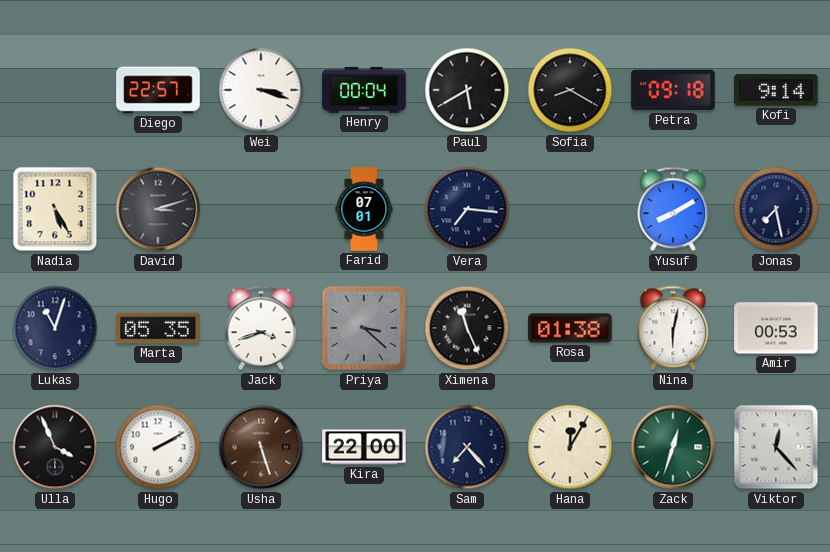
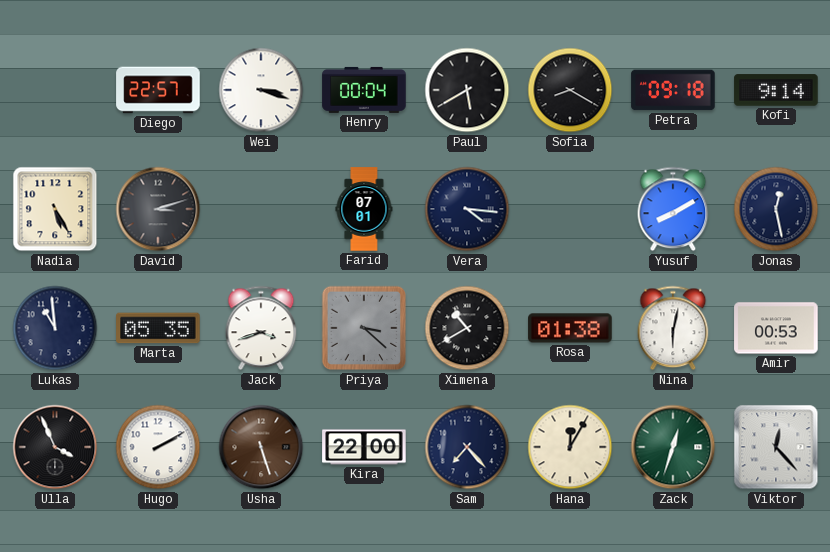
Vera: 7:16 -> 4:16
Jonas: 7:28 -> 12:28
Lukas: 11:03 -> 10:59
Ximena: 11:26 -> 10:40
